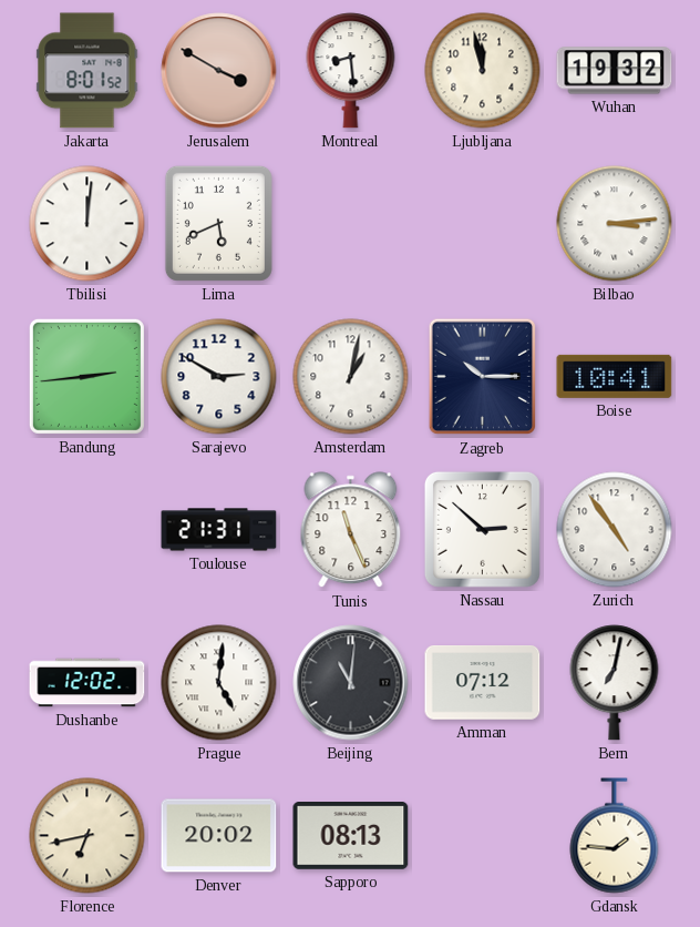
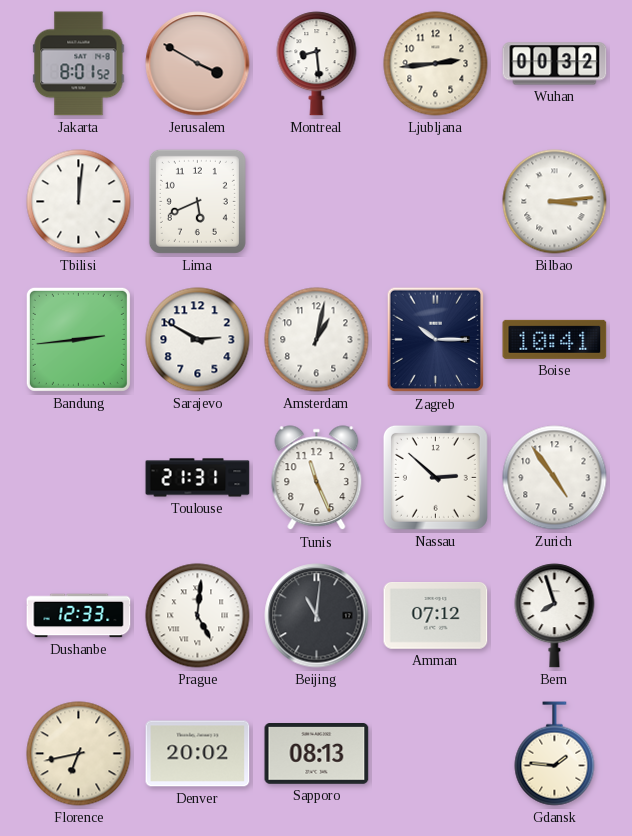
Ljubljana: 11:58 -> 2:44
Wuhan: 19:32 -> 00:32
Dushanbe: 12:02 -> 12:33
Bern: 7:02 -> 7:57
